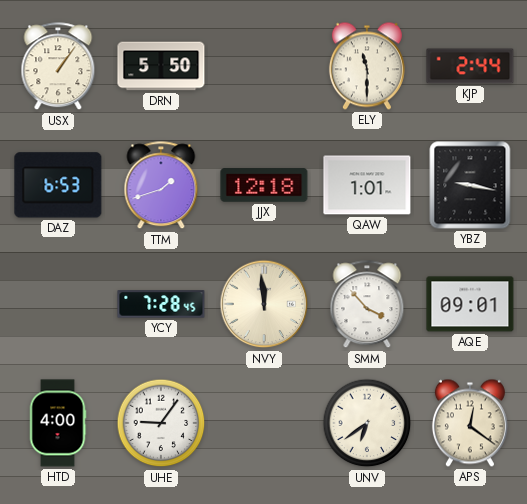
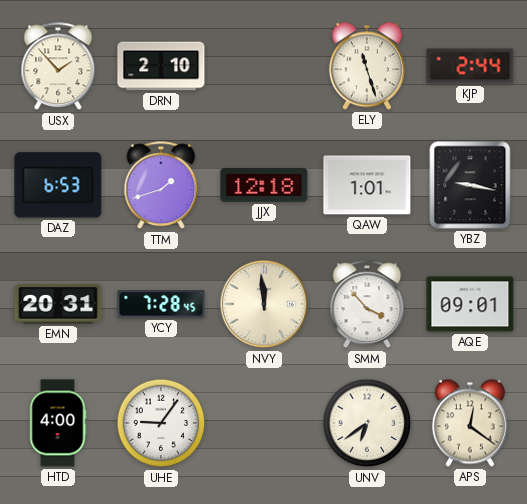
USX: 1:06 -> 1:53
DRN: 5:50 -> 2:10
ELY: 11:30 -> 11:27
EMN: none -> 20:31
